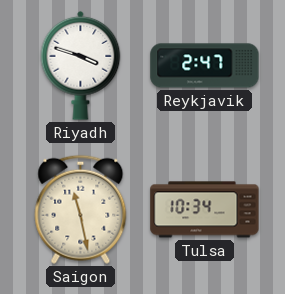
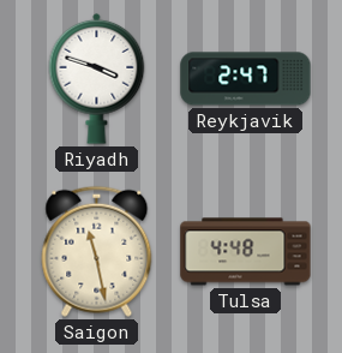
Tulsa: 10:34 -> 4:48
